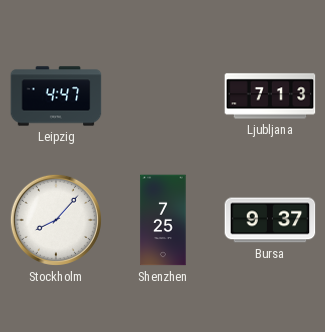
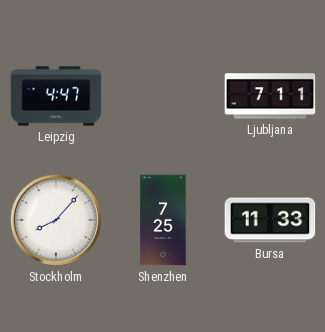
Ljubljana: 7:13 -> 7:11
Bursa: 9:37 -> 11:33
